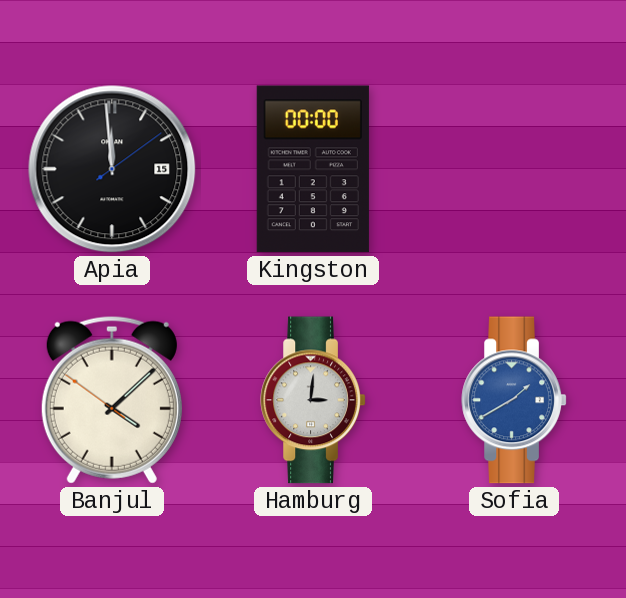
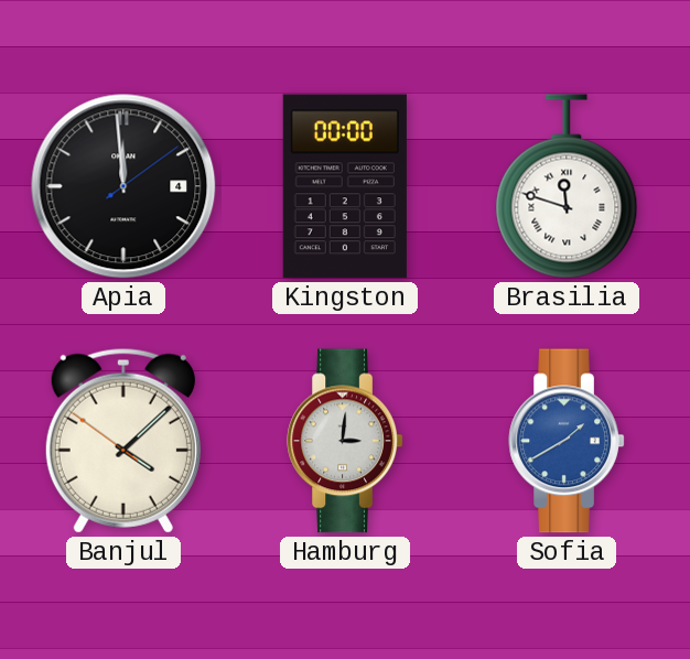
Apia date: 15 -> 4
Brasilia: none -> 11:48
